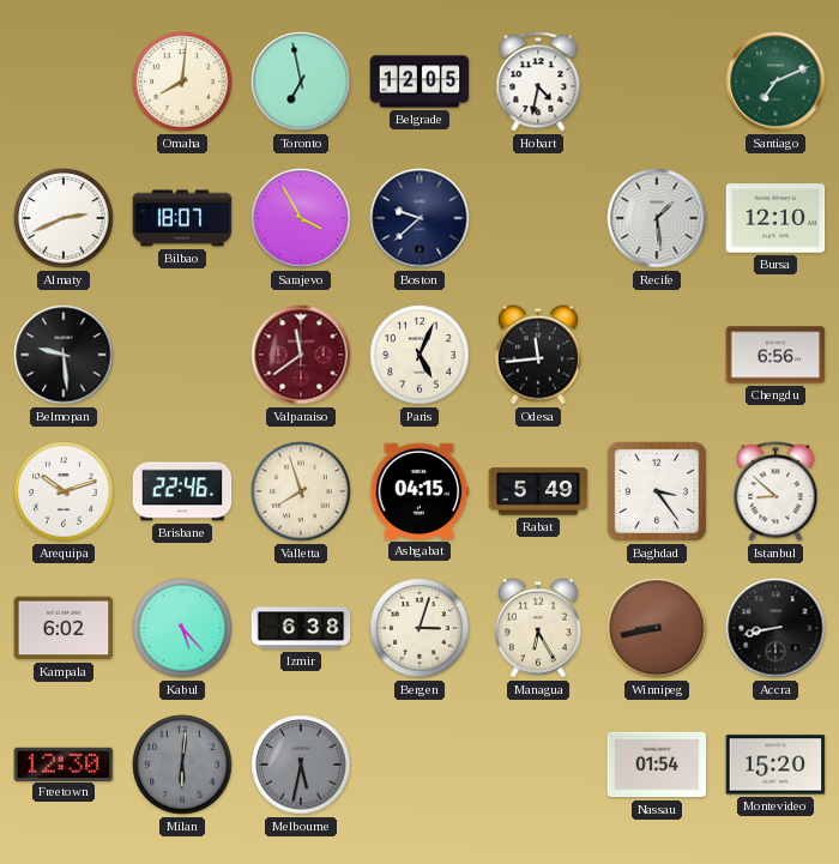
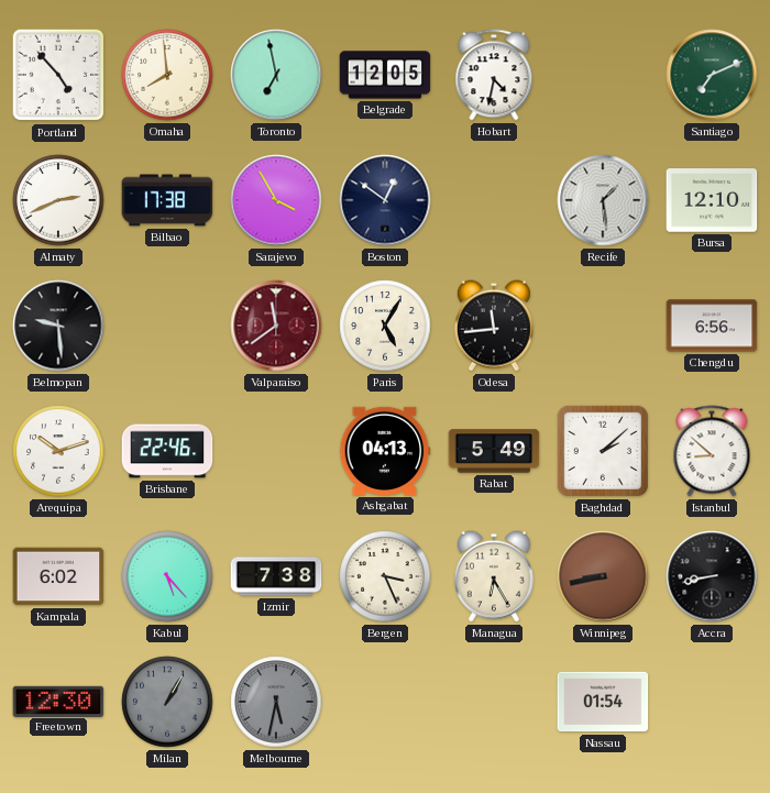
Portland: none -> 4:53
Omaha: 8:01 -> 7:59
Bilbao: 18:07 -> 17:38
Boston: 9:38 -> 12:51
Paris: 5:04 -> 5:05
Valletta: 7:57 -> none
Ashgabat: 04:15 -> 04:13
Baghdad: 3:24 -> 2:08
Izmir: 6:38 -> 7:38
Bergen: 3:03 -> 3:26
Milan: 6:01 -> 1:05
Montevideo: 15:20 -> none
